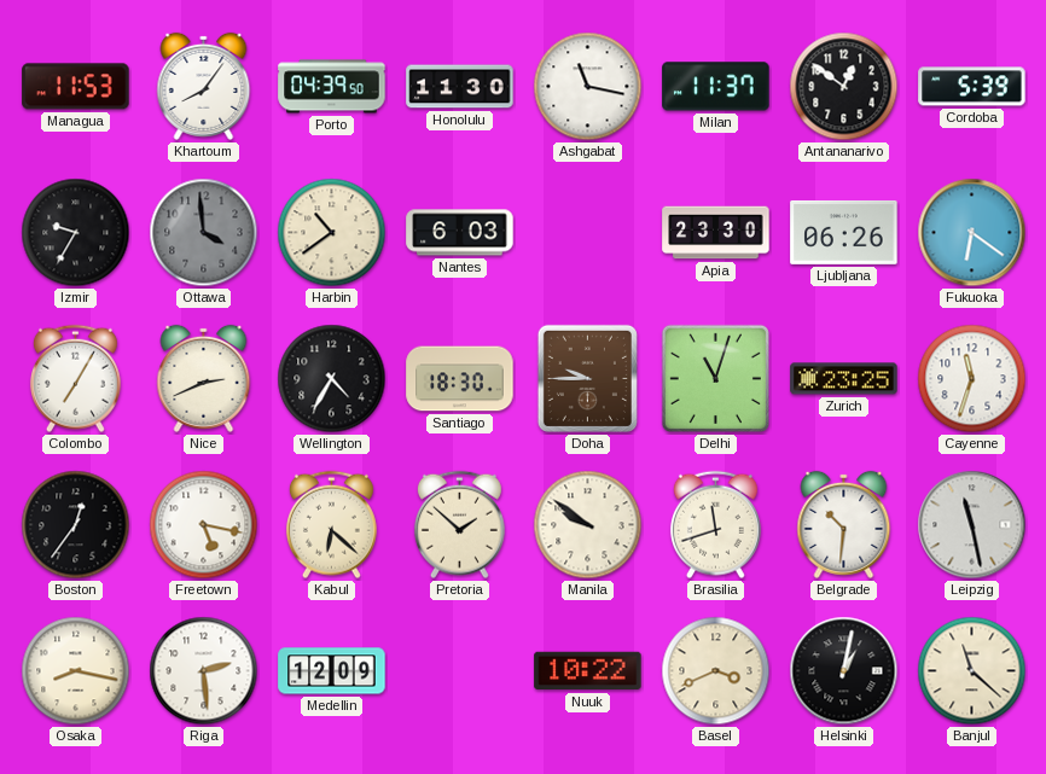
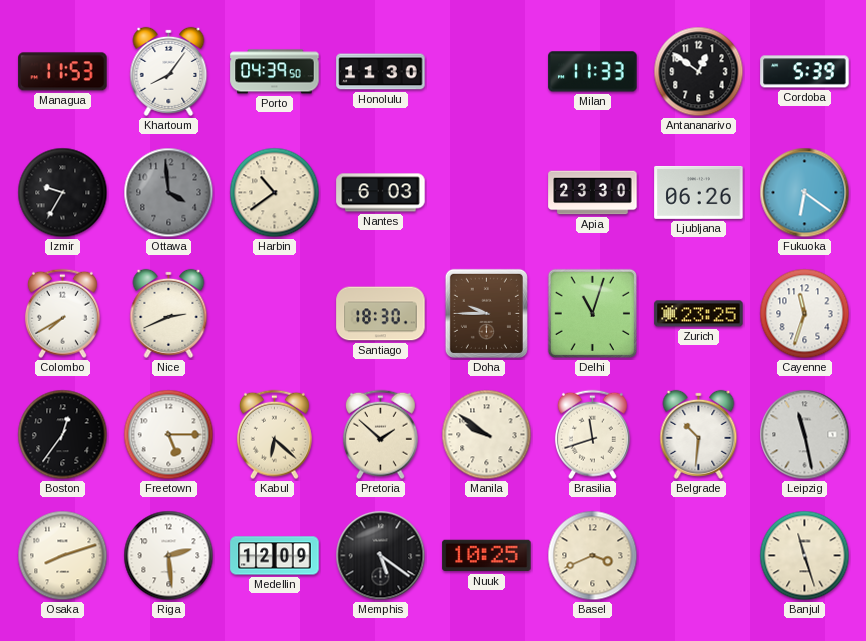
Ashgabat: 11:17 -> none
Milan: 11:37 -> 11:33
Colombo: 7:05 -> 7:40
Wellington: 4:35 -> none
Freetown: 5:17 -> 5:15
Osaka: 8:17 -> 8:12
Memphis: none -> 5:21
Nuuk: 10:22 -> 10:25
Helsinki: 1:02 -> none
Banjul: 11:22 -> 11:27
